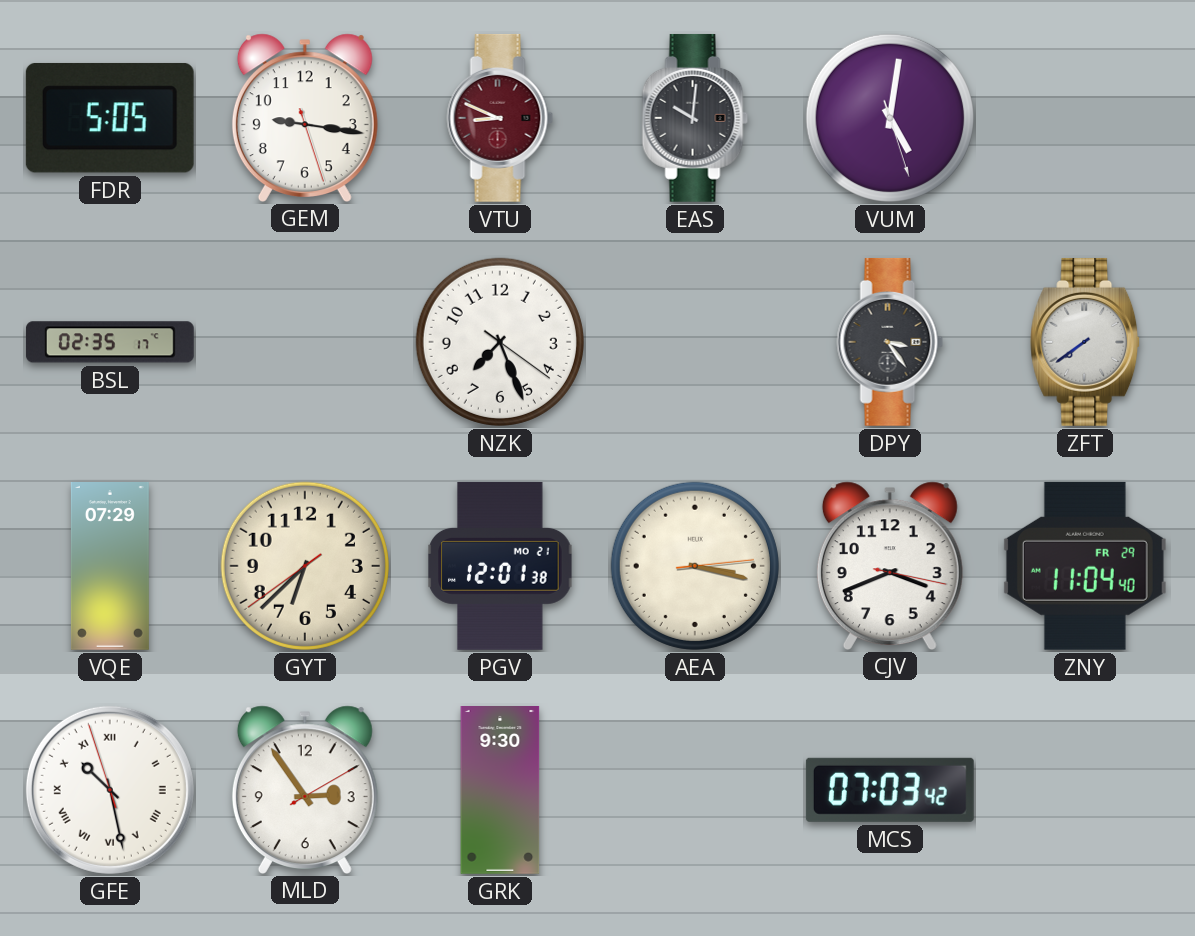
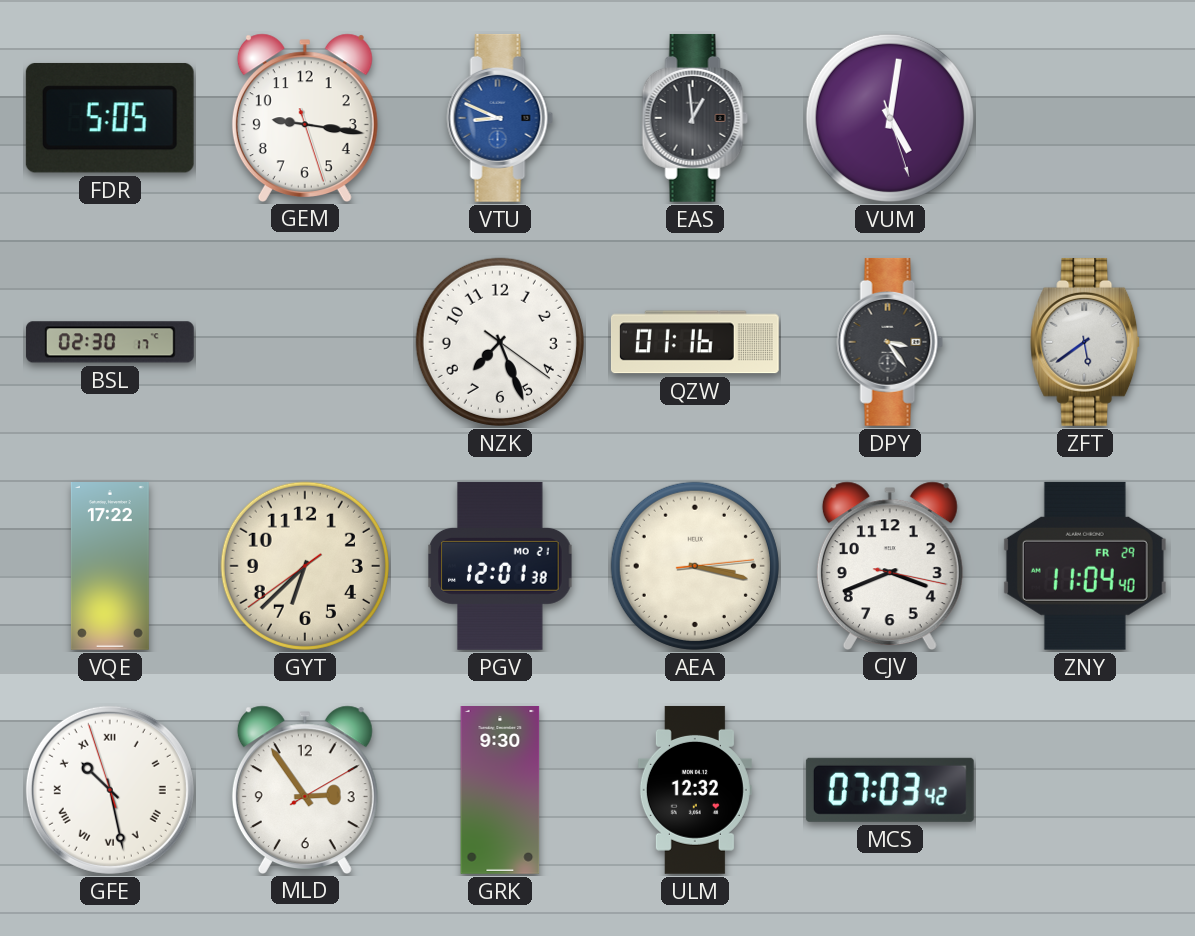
VTU dial: burgundy -> blue
EAS: 10:01 -> 12:59
BSL: 02:35 -> 02:30
QZW: none -> 01:16
ZFT: 7:39 -> 5:39
VQE: 07:29 -> 17:22
ULM: none -> 12:32
